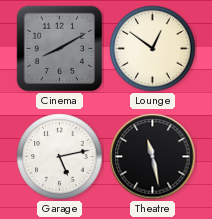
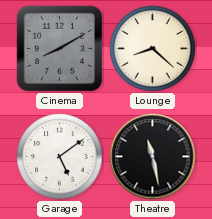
Lounge: 12:51 -> 8:22
Garage: 5:13 -> 5:09
